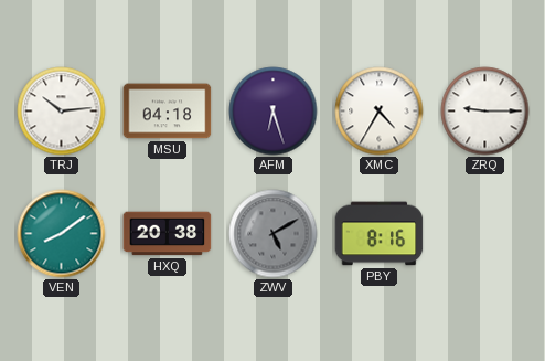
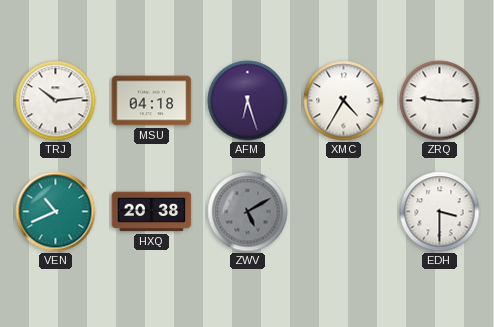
VEN: 8:09 -> 10:41
PBY: 8:16 -> none
EDH: none -> 3:30
